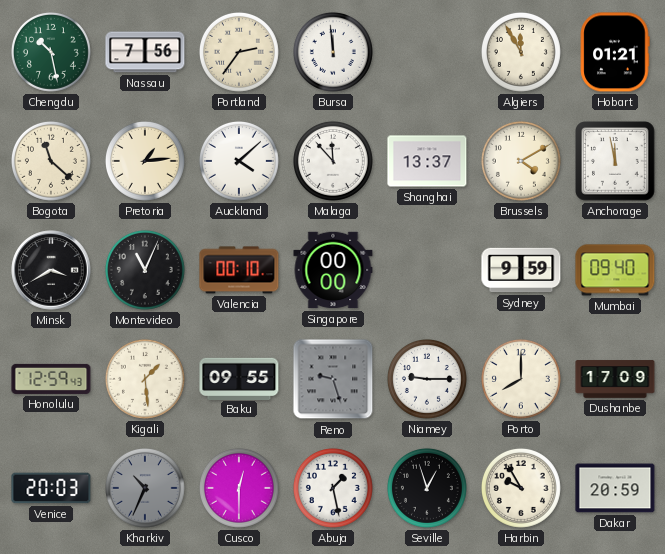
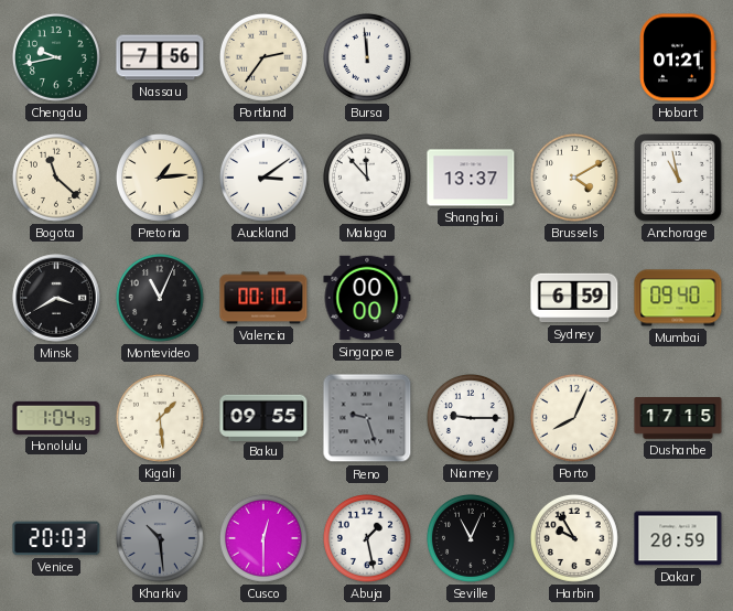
Chengdu: 10:28 -> 9:43
Algiers: 11:55 -> none
Auckland: 4:08 -> 3:09
Anchorage: 11:58 -> 10:58
Sydney: 9:59 -> 6:59
Honolulu: 12:59 -> 1:04
Porto: 8:00 -> 8:04
Dushanbe: 17:09 -> 17:15
Kharkiv: 10:34 -> 10:29
Seville: 12:57 -> 11:04
